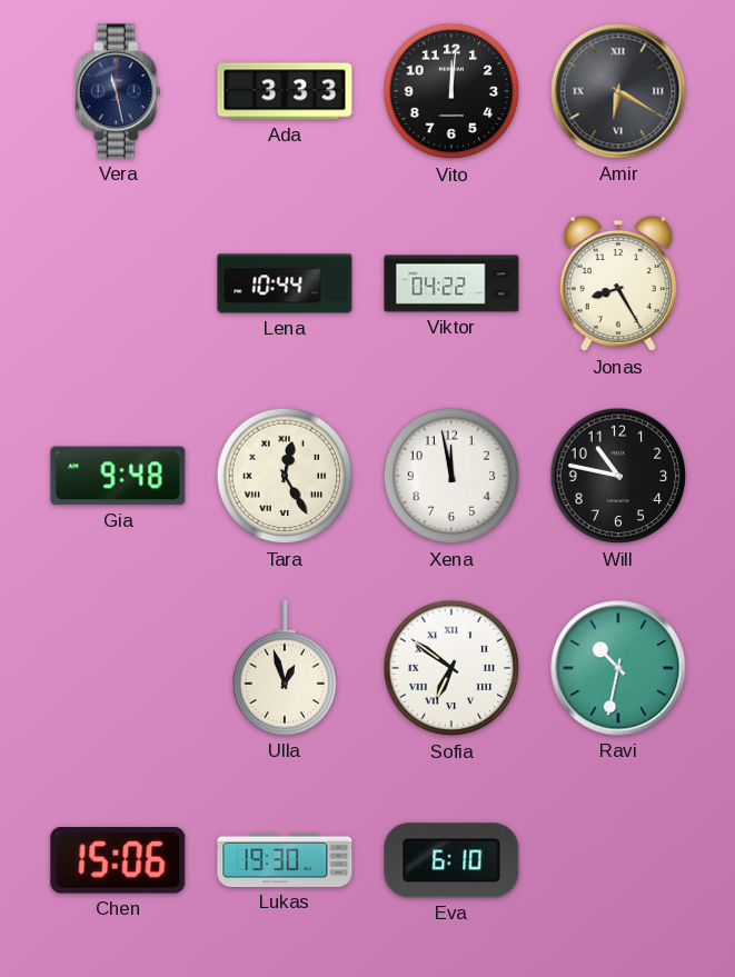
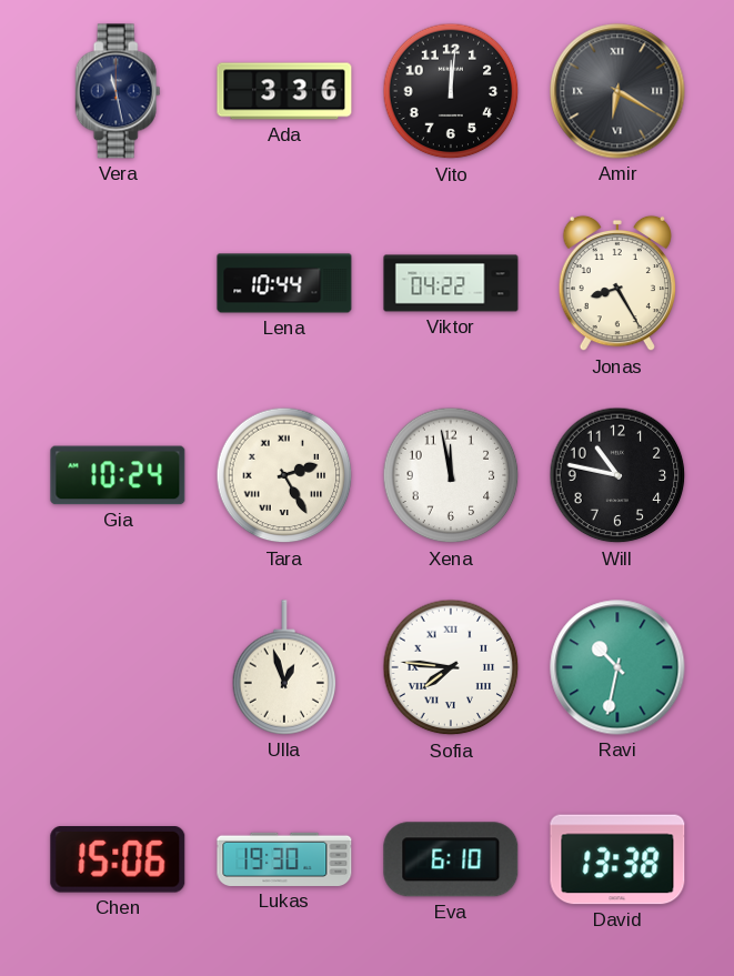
Ada: 3:33 -> 3:36
Gia: 9:48 -> 10:24
Tara: 12:25 -> 2:25
Sofia: 6:51 -> 7:46
David: none -> 13:38
